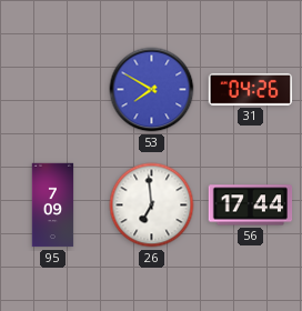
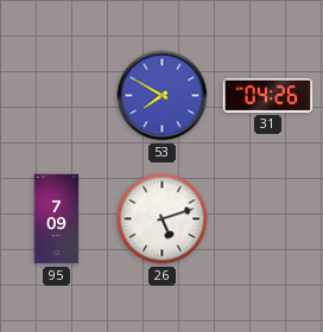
26: 6:59 -> 5:12
56: 17:44 -> none
